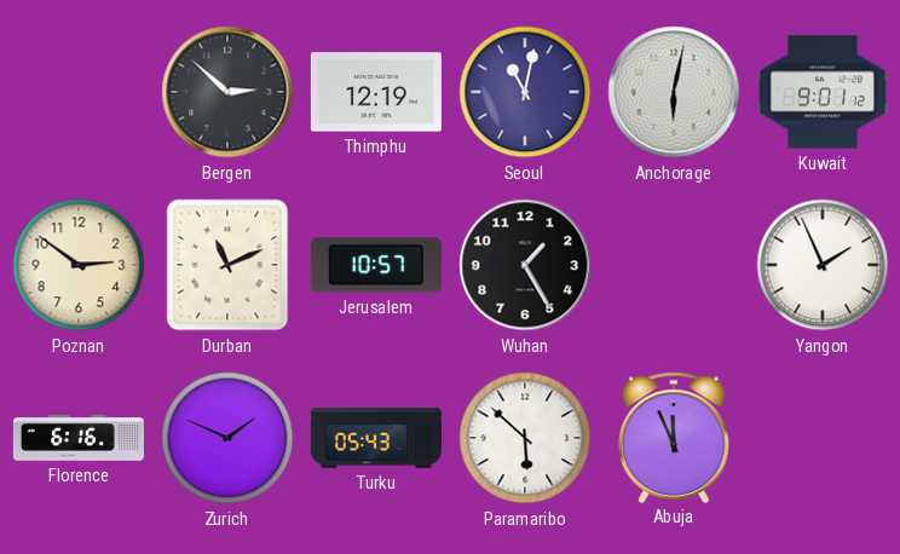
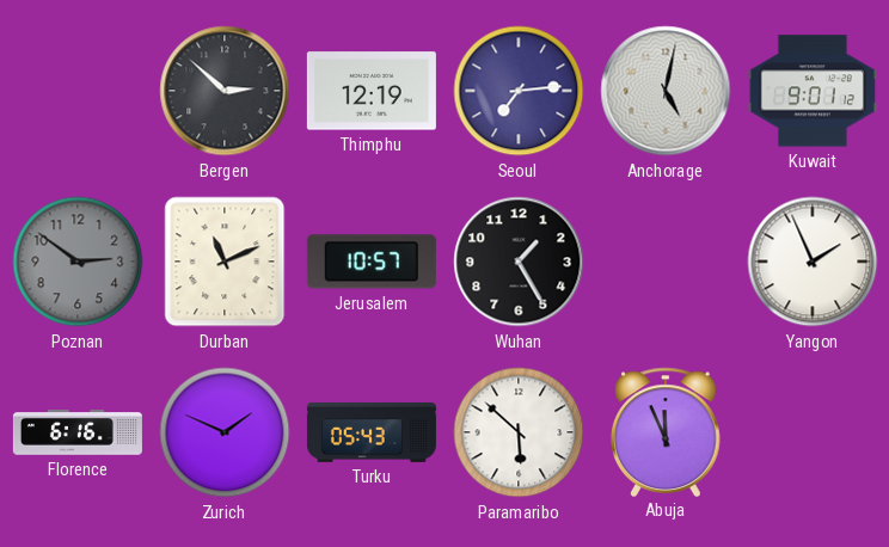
Seoul: 11:02 -> 7:14
Anchorage: 6:02 -> 5:02
Poznan dial: cream -> grey
